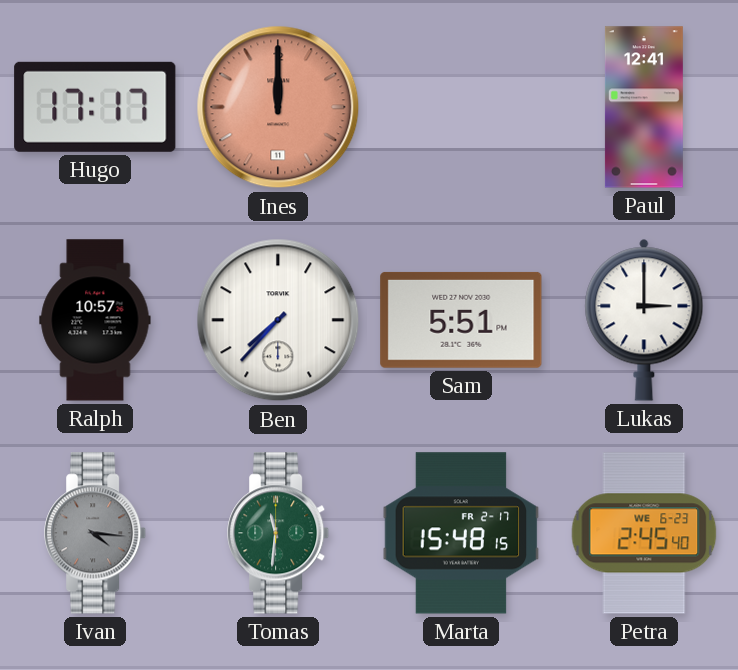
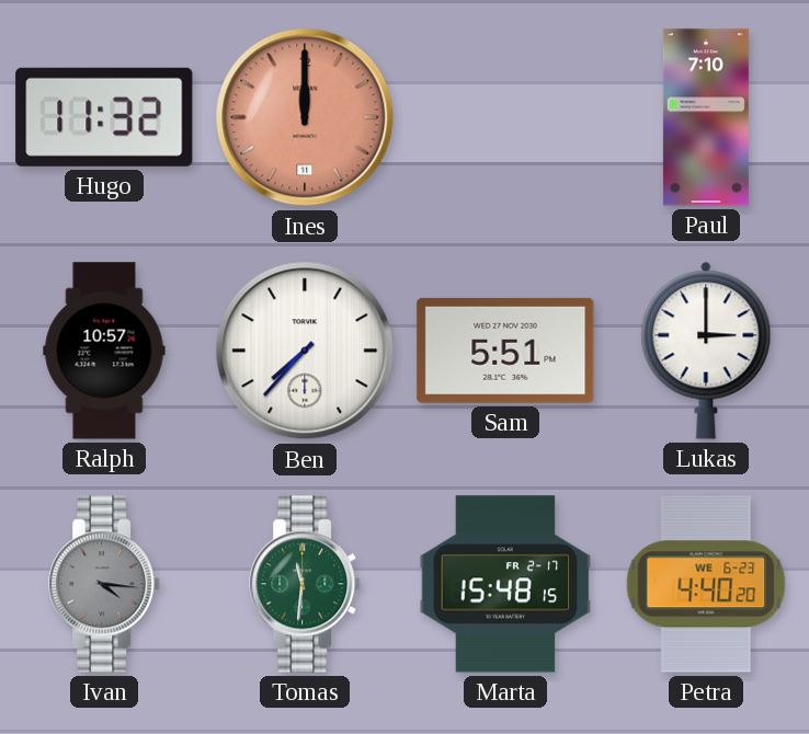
Hugo: 17:17 -> 11:32
Paul: 12:41 -> 7:10
Petra: 2:45 -> 4:40
